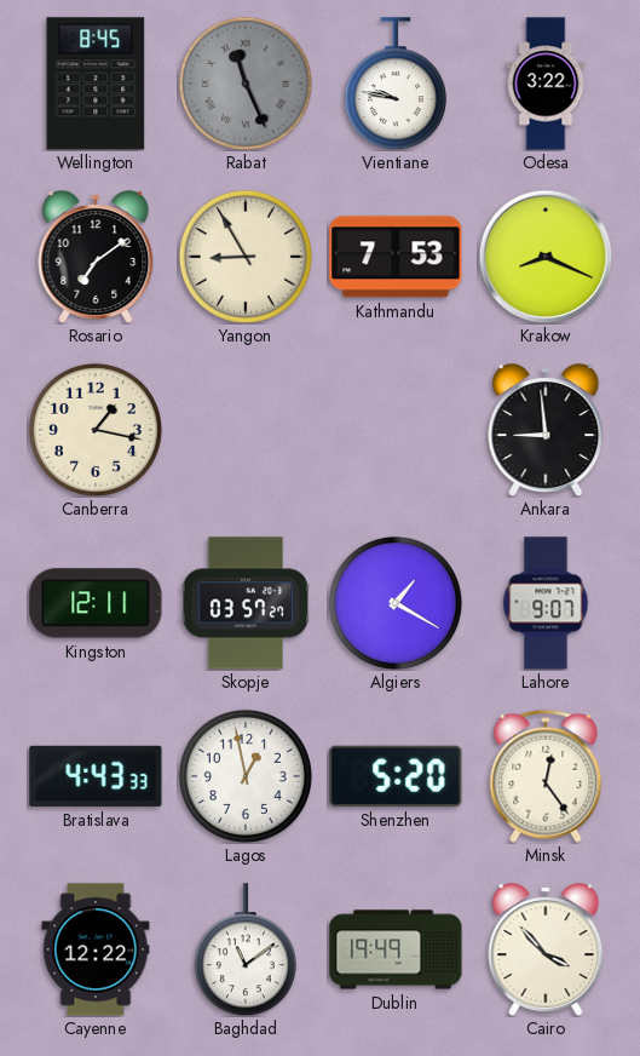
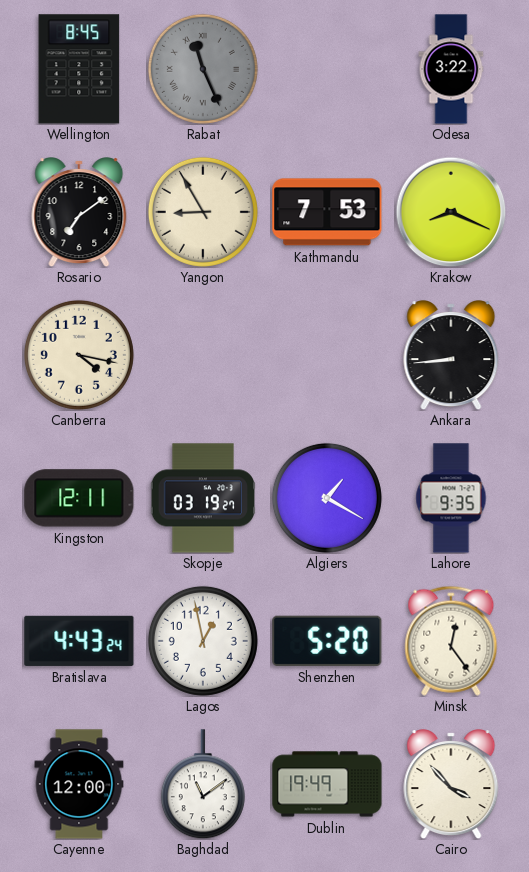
Vientiane: 9:47 -> none
Canberra: 1:17 -> 4:17
Ankara: 8:59 -> 8:44
Skopje: 03:57 -> 03:19
Lahore: 9:07 -> 9:35
Bratislava: 4:43:33 -> 4:43:24
Cayenne: 12:22 -> 12:00
